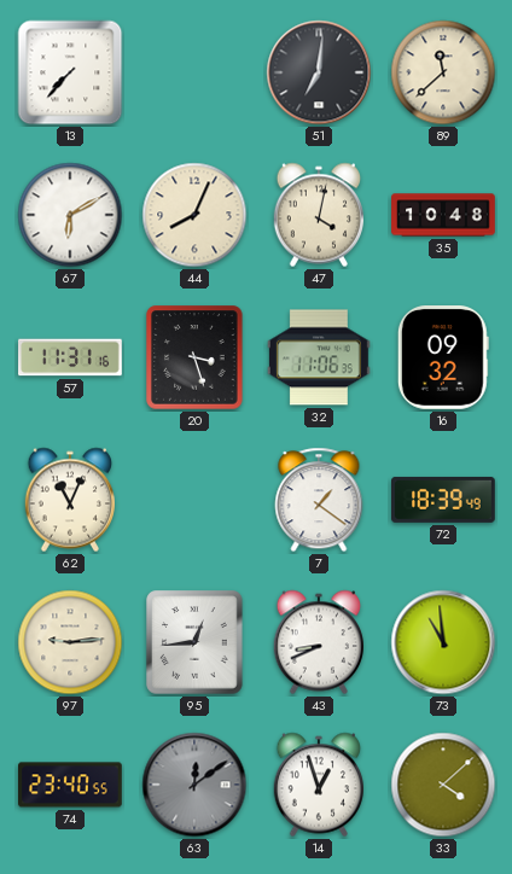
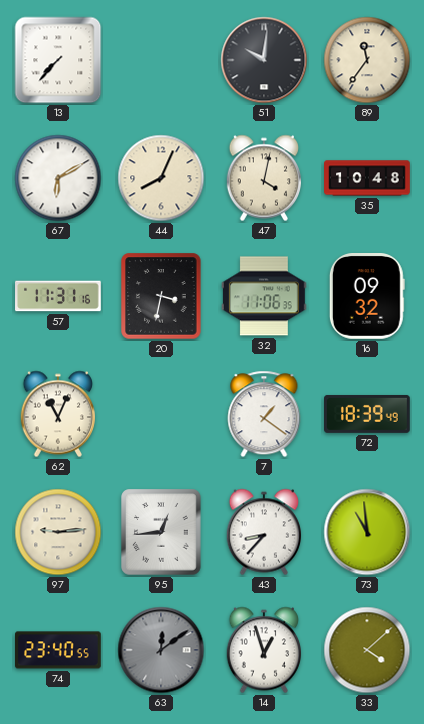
51: 7:01 -> 10:01
89: 11:38 -> 11:36
20: 3:27 -> 3:32
43: 8:41 -> 8:37
